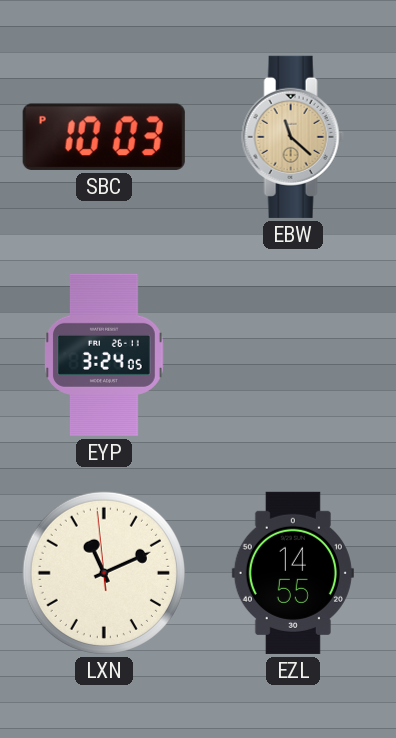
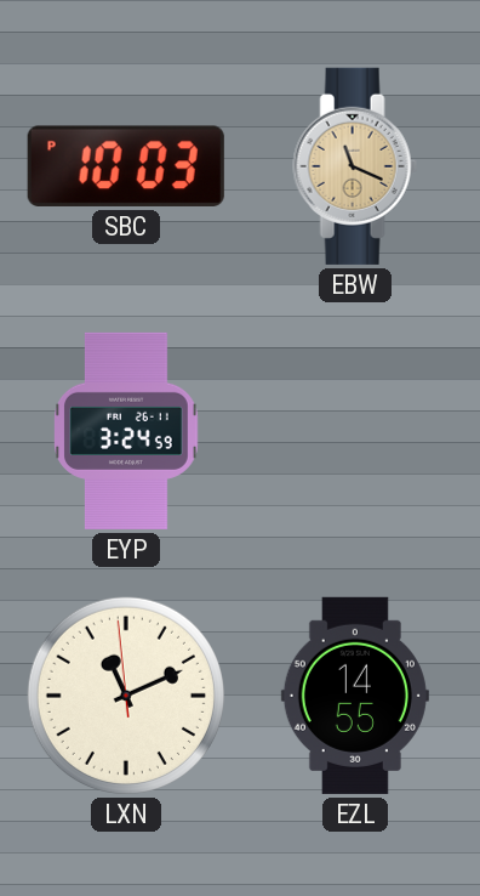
EBW: 11:22 -> 11:19
EYP: 3:24:05 -> 3:24:59
